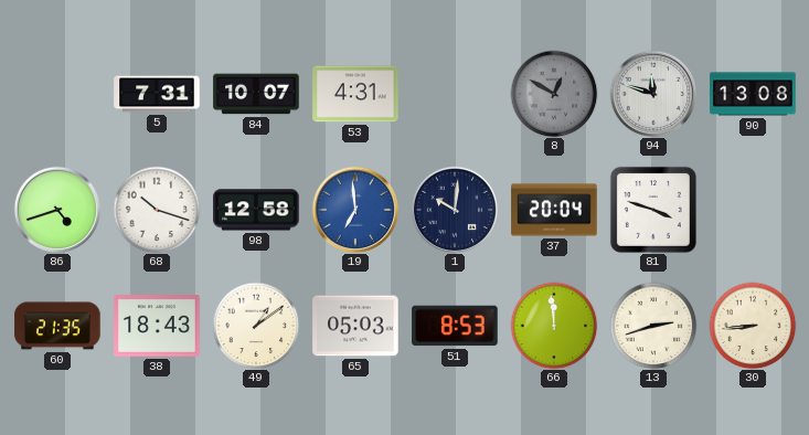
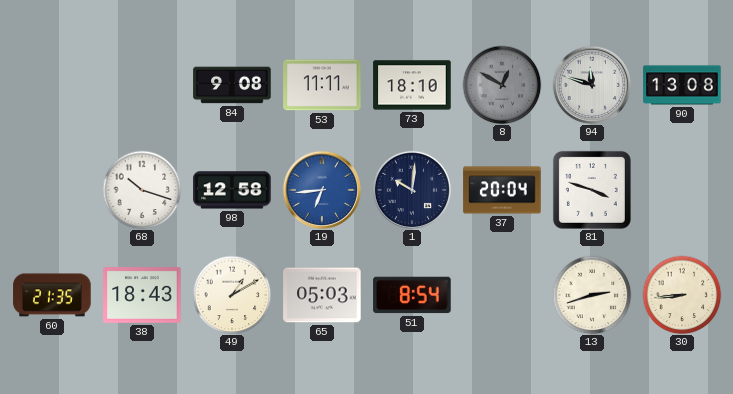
5: 7:31 -> none
84: 10:07 -> 9:08
53: 4:31 -> 11:11
73: none -> 18:10
86: 4:42 -> none
19: 6:59 -> 6:44
49: 1:09 -> 1:10
51: 8:53 -> 8:54
66: 11:59 -> none
